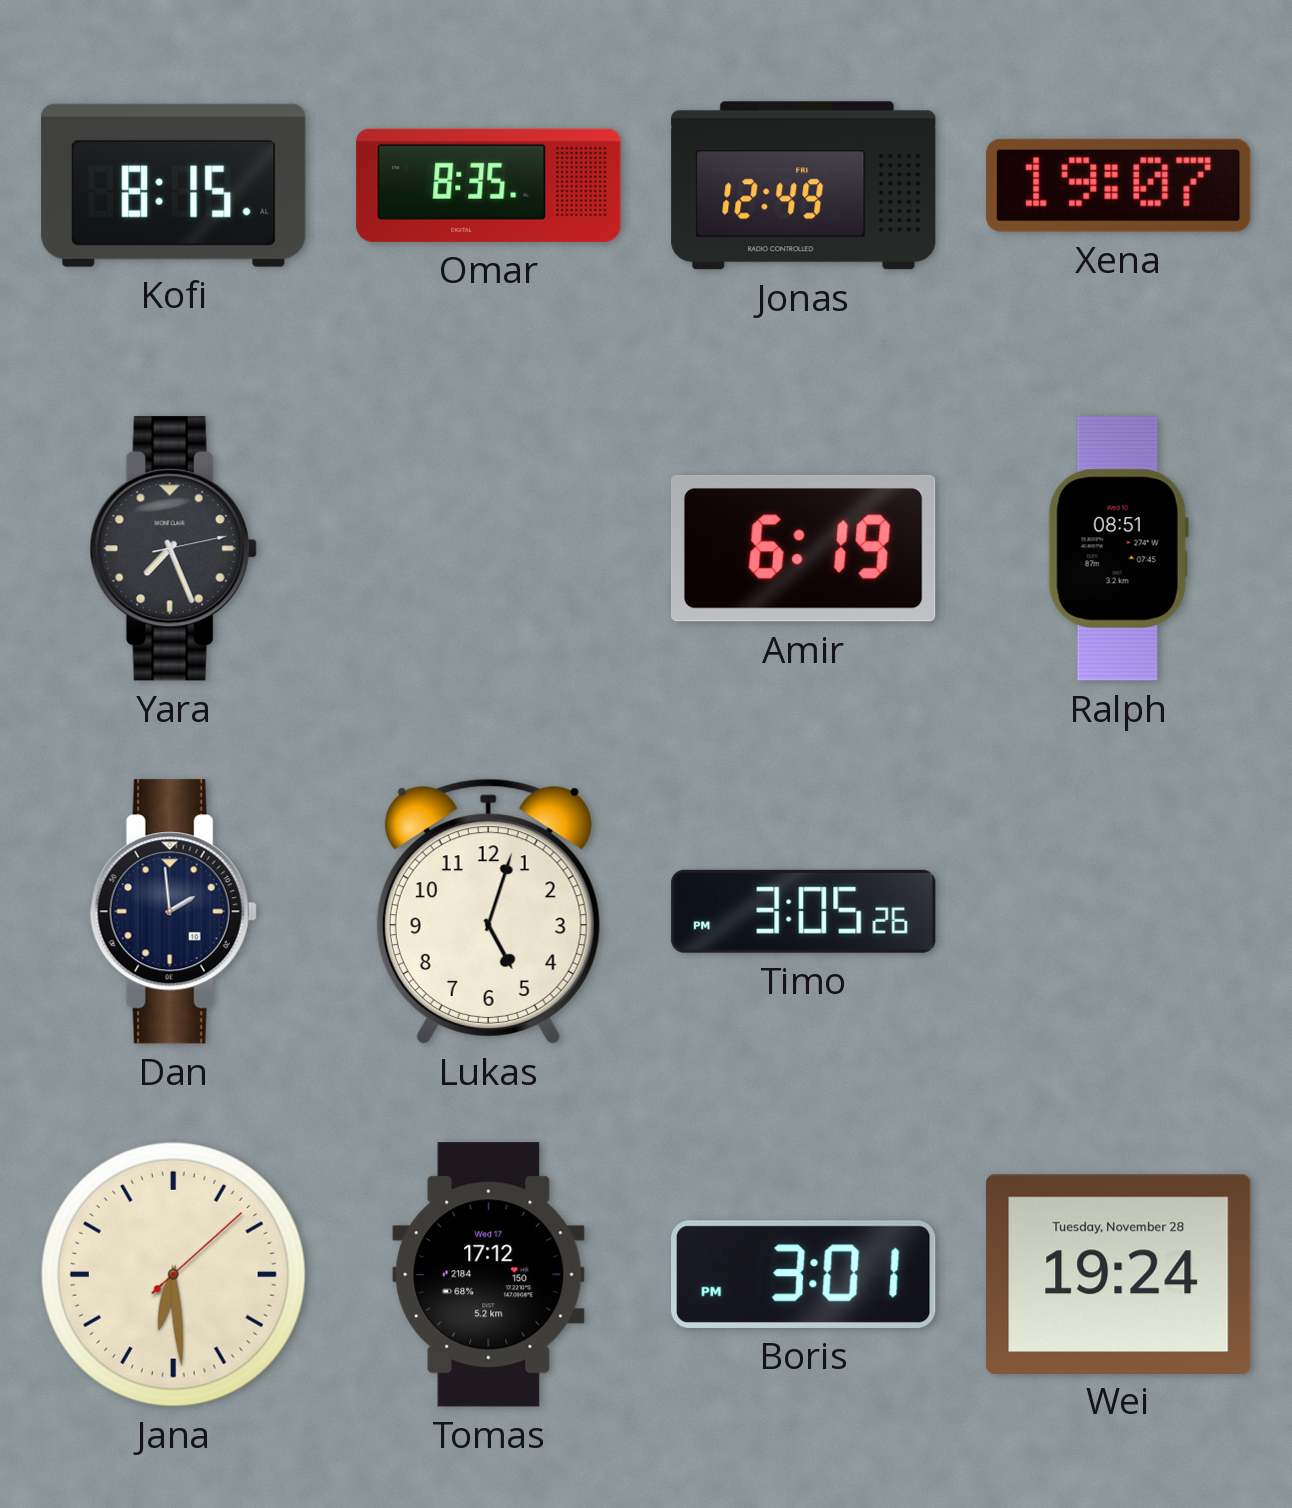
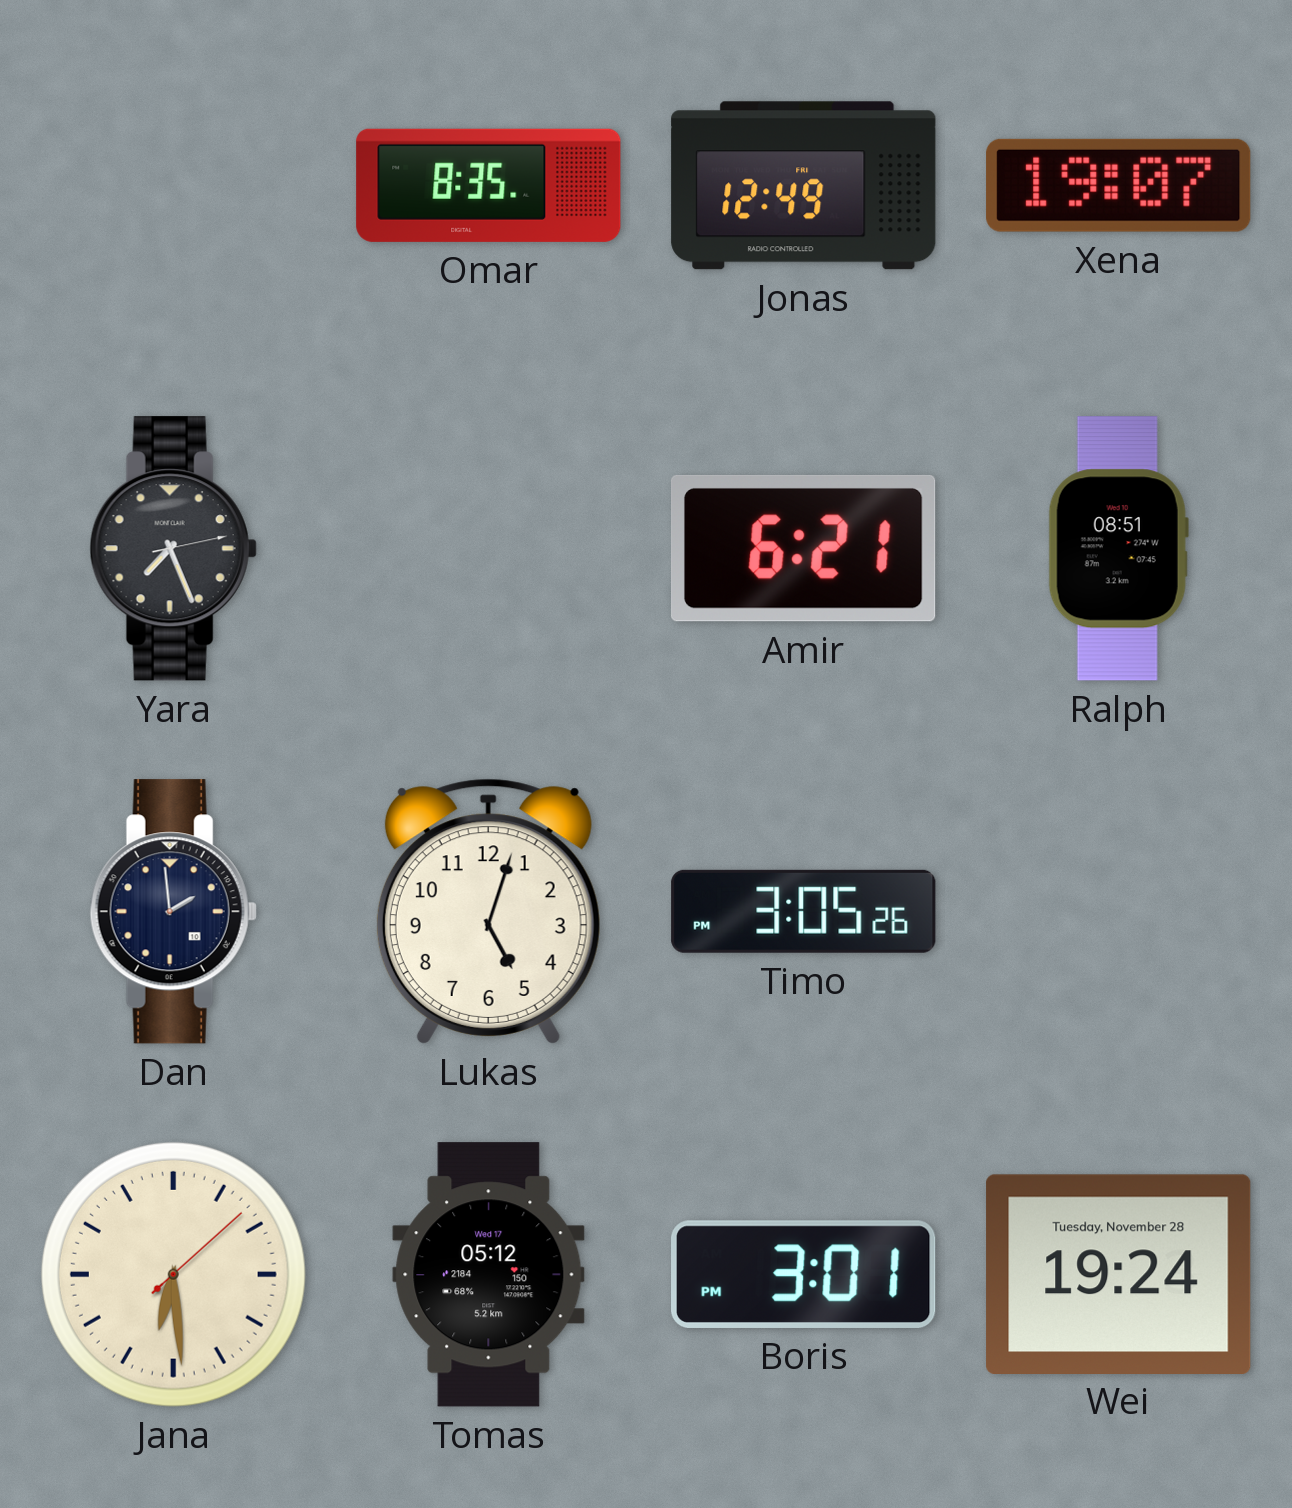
Kofi: 8:15 -> none
Amir: 6:19 -> 6:21
Tomas: 17:12 -> 05:12
